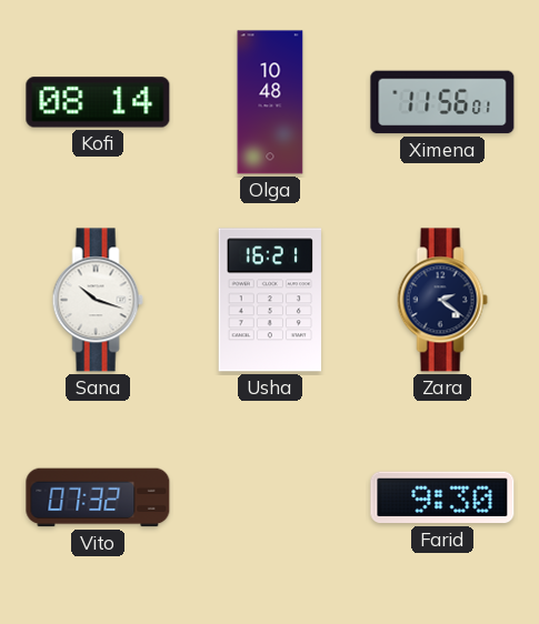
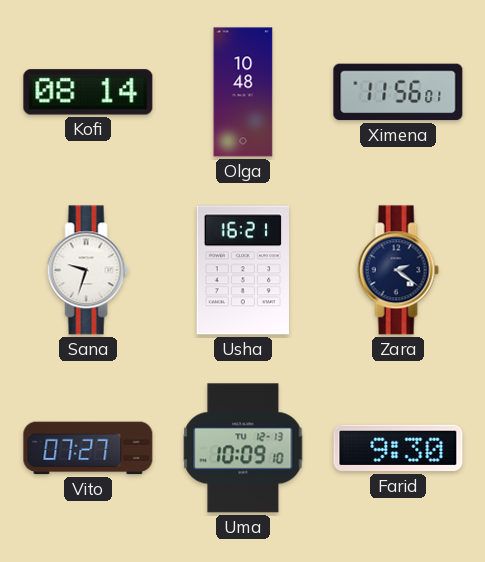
Sana: 10:18 -> 9:33
Vito: 07:32 -> 07:27
Uma: none -> 10:09
